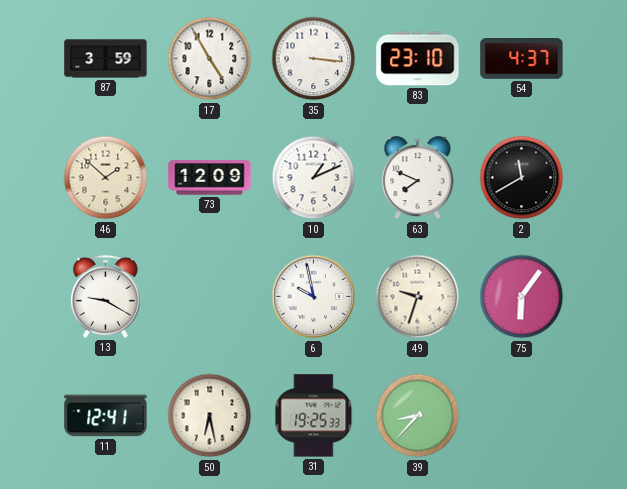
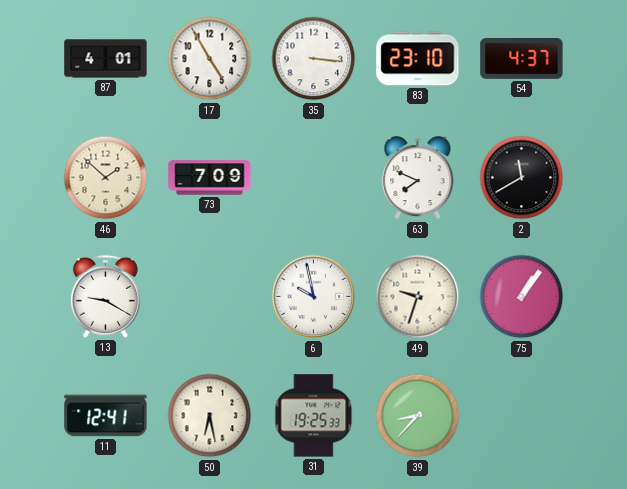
87: 3:59 -> 4:01
73: 12:09 -> 7:09
10: 1:11 -> none
75: 6:06 -> 1:06
